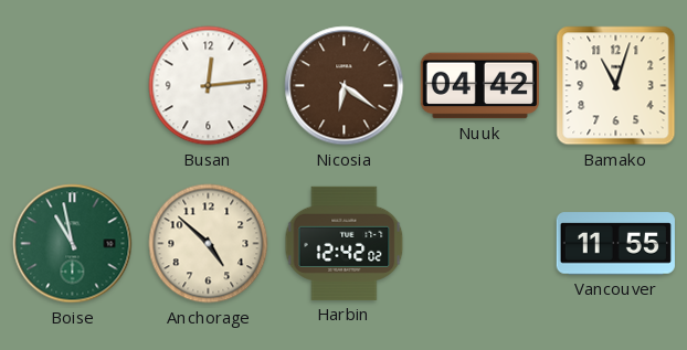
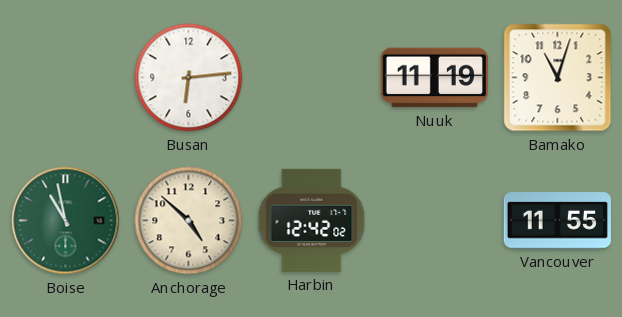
Busan: 12:14 -> 6:14
Nicosia: 6:21 -> none
Nuuk: 04:42 -> 11:19
